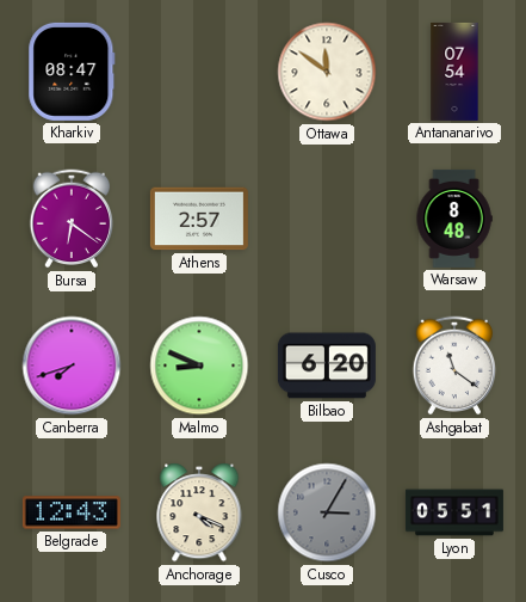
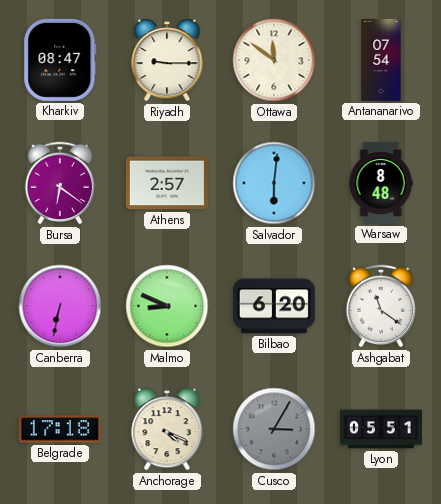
Riyadh: none -> 9:15
Salvador: none -> 6:01
Canberra: 7:42 -> 6:32
Belgrade: 12:43 -> 17:18
